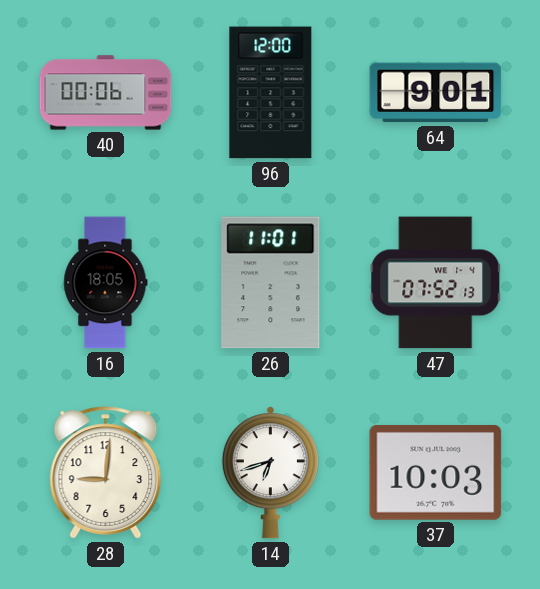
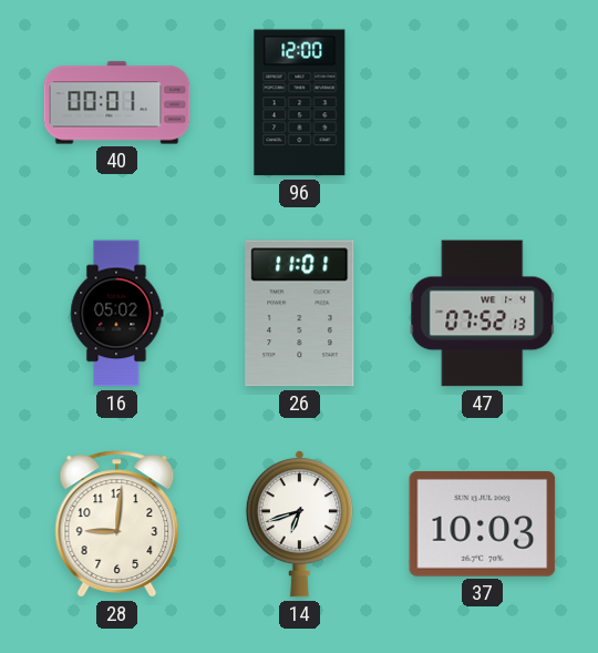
40: 00:06 -> 00:01
64: 9:01 -> none
16: 18:05 -> 05:02
